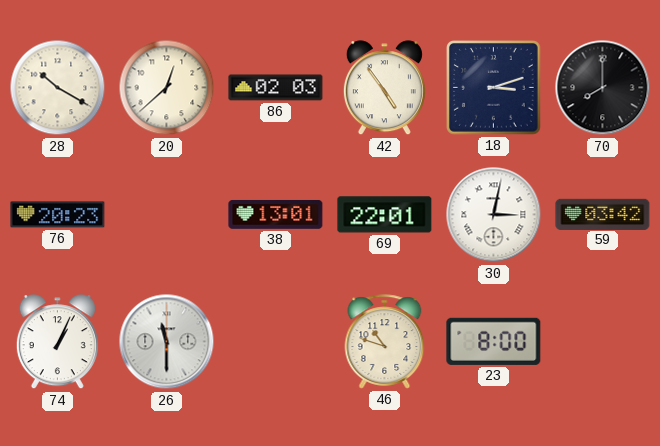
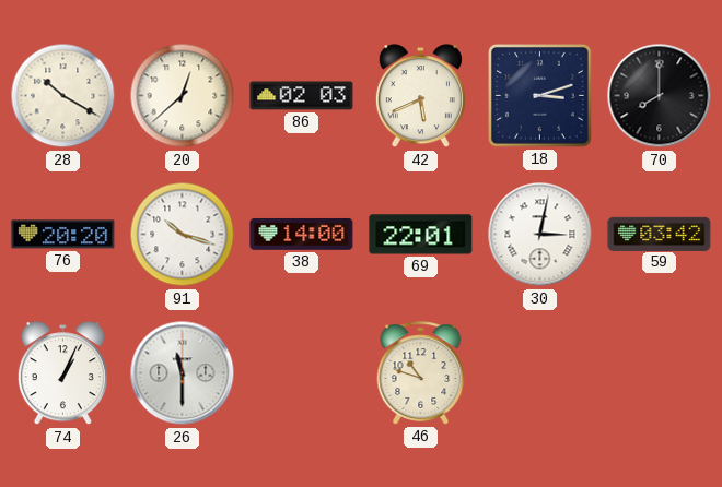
42: 4:54 -> 5:41
76: 20:23 -> 20:20
91: none -> 10:18
38: 13:01 -> 14:00
23: 8:00 -> none
